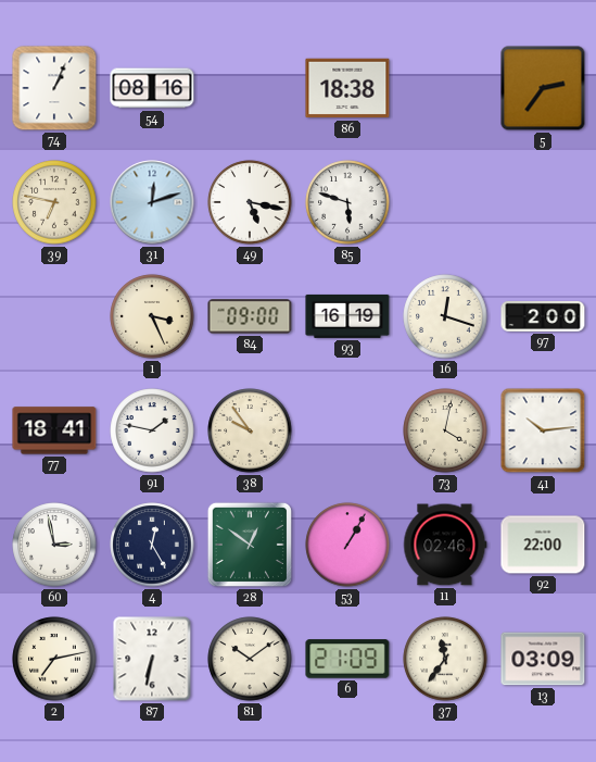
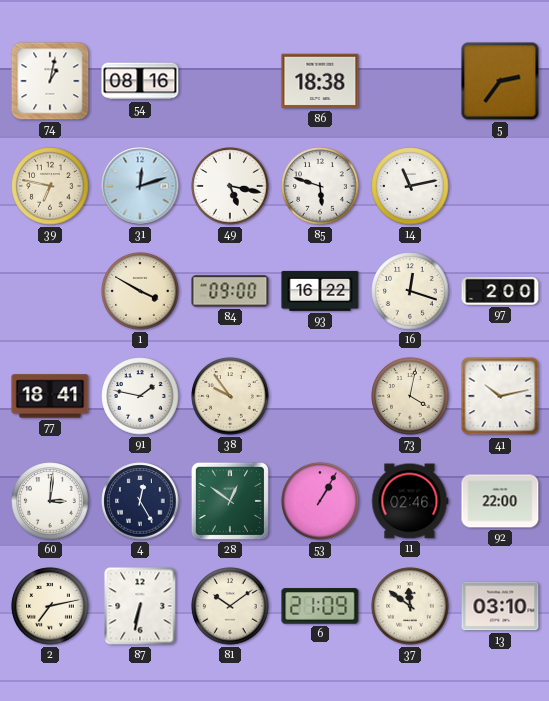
74: 1:04 -> 1:02
14: none -> 11:13
1: 3:26 -> 3:50
93: 16:19 -> 16:22
41: 10:14 -> 10:13
60: 2:58 -> 3:01
37: 11:36 -> 11:51
13: 03:09 -> 03:10
